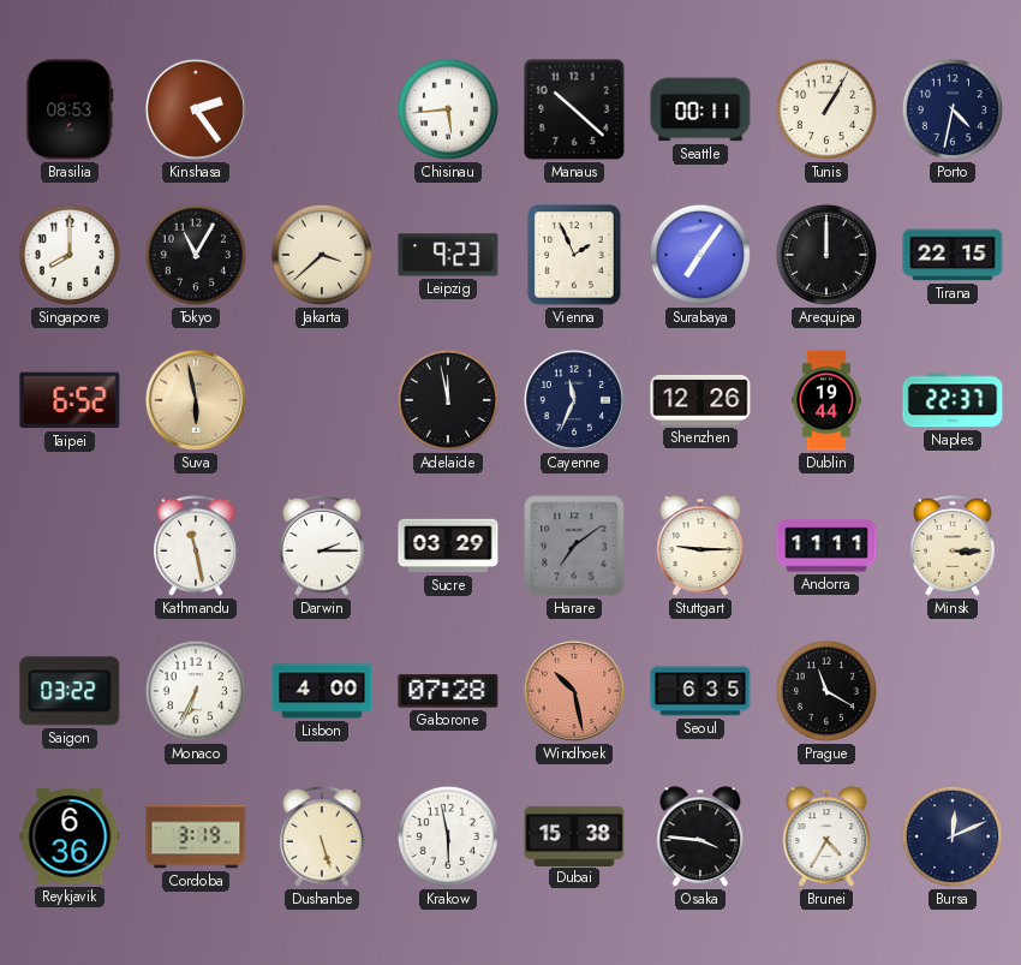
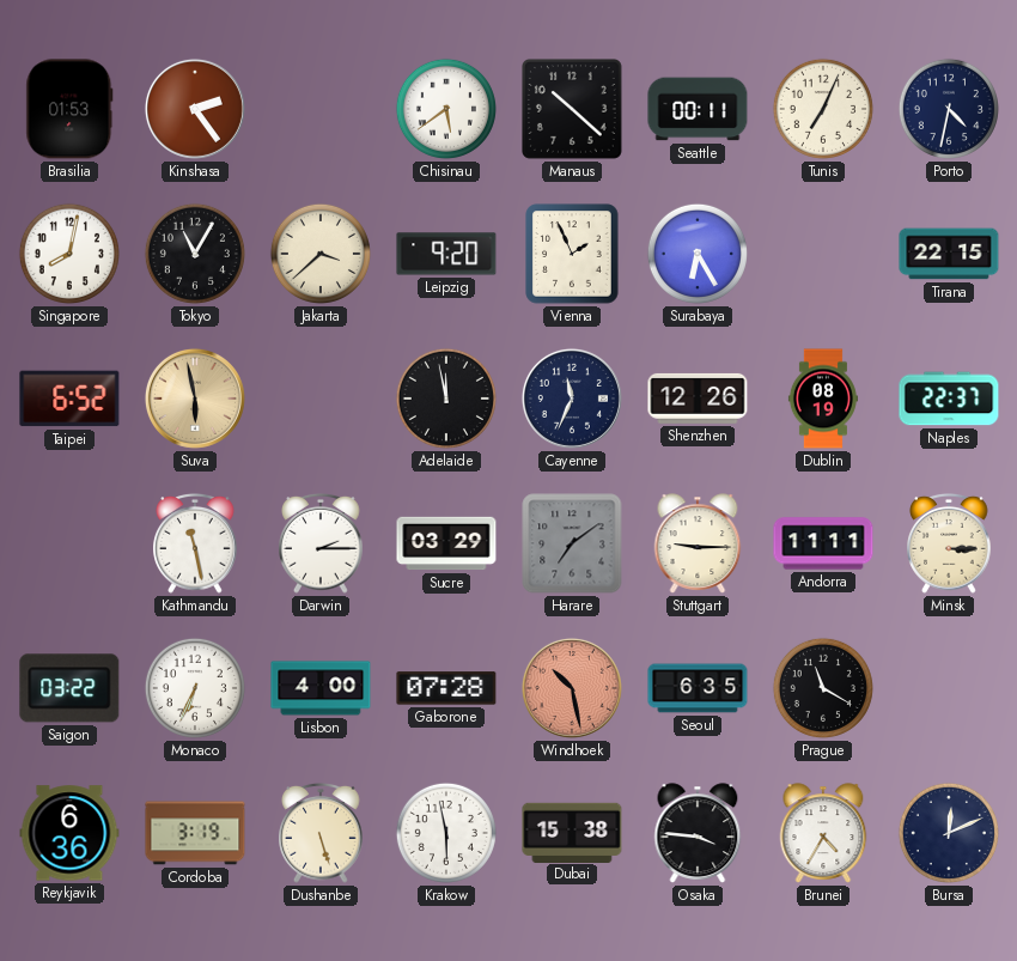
Brasilia: 08:53 -> 01:53
Chisinau: 5:44 -> 5:39
Tunis: 1:05 -> 7:04
Singapore: 8:00 -> 8:02
Leipzig: 9:23 -> 9:20
Surabaya: 7:06 -> 6:25
Arequipa: 12:00 -> none
Dublin: 19:44 -> 08:19
